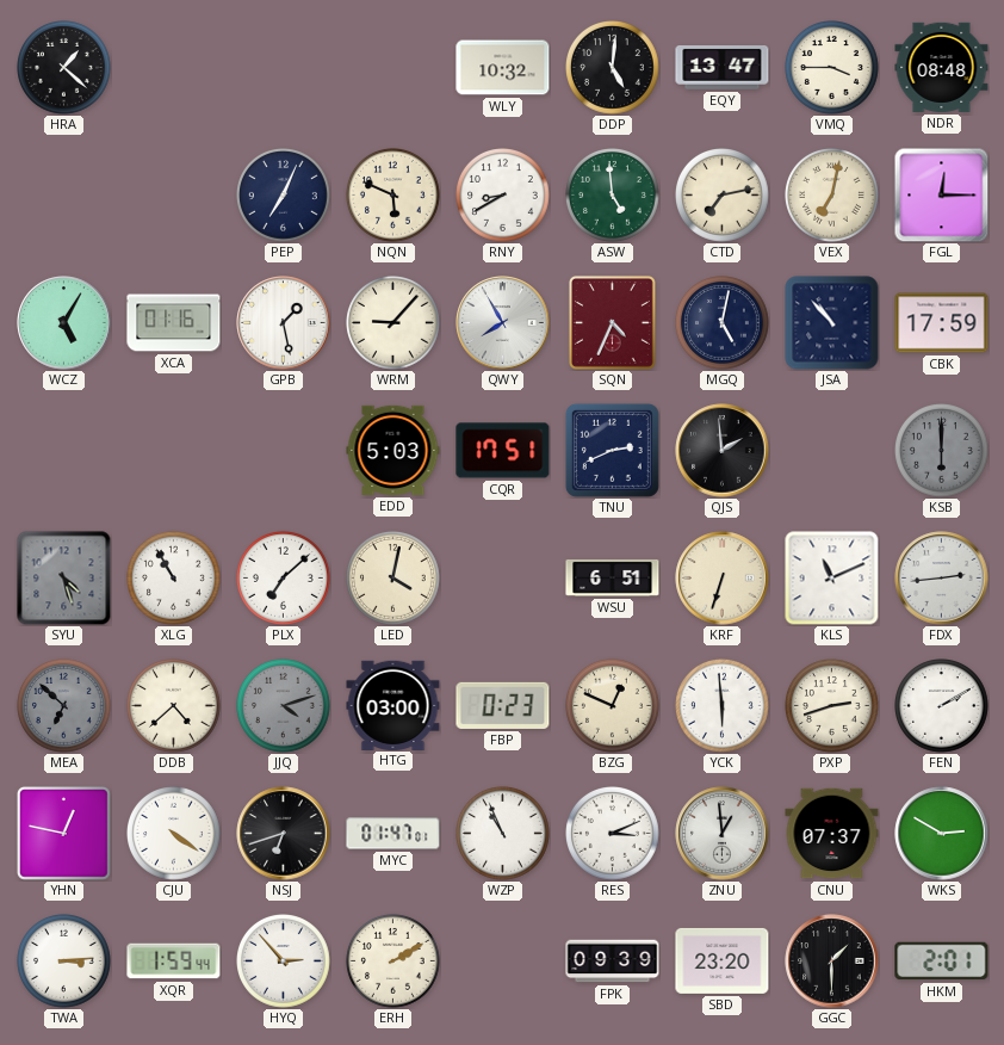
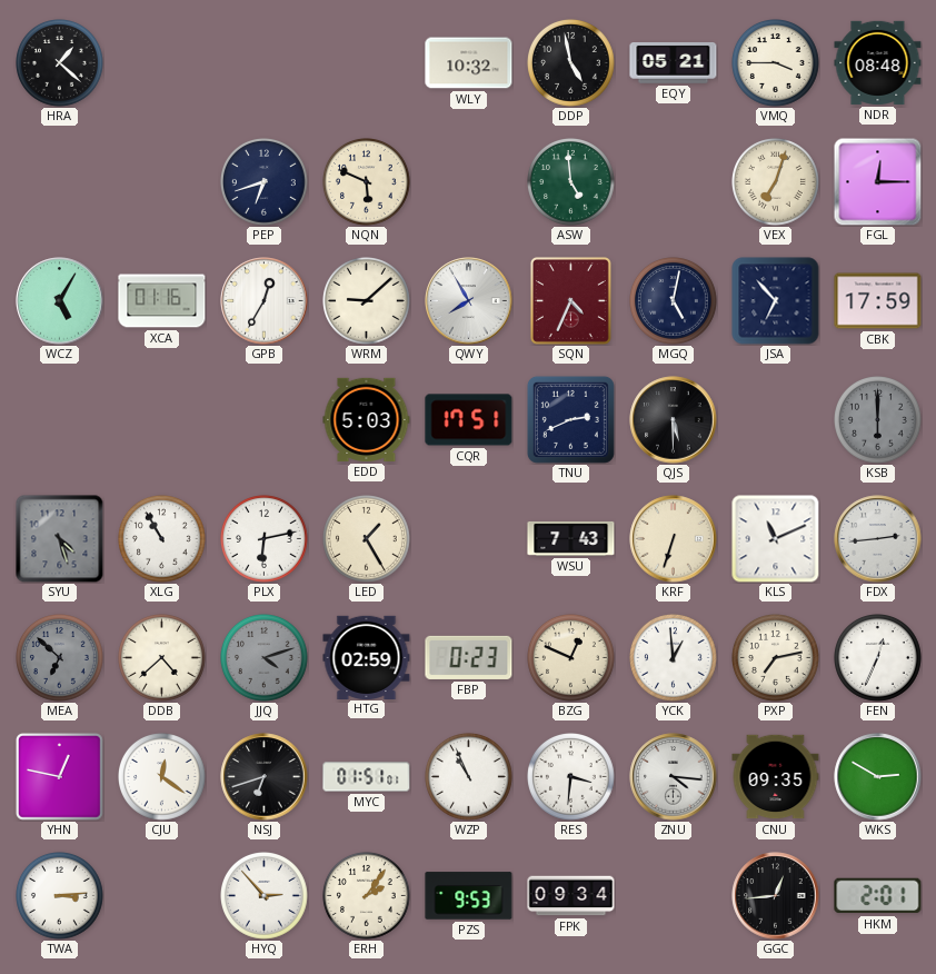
DDP: 5:01 -> 4:58
EQY: 13:47 -> 05:21
PEP: 7:04 -> 6:42
RNY: 8:40 -> none
CTD: 7:13 -> none
VEX: 7:02 -> 7:03
GPB: 1:28 -> 12:35
WRM: 9:07 -> 9:08
JSA: 10:53 -> 6:53
QJS: 1:59 -> 5:30
PLX: 7:08 -> 6:13
LED: 4:02 -> 1:25
WSU: 6:51 -> 7:43
HTG: 03:00 -> 02:59
YCK: 5:59 -> 12:59
PXP: 2:42 -> 7:13
FEN: 2:10 -> 12:34
CJU: 4:21 -> 12:21
MYC: 01:47 -> 01:51
RES: 3:11 -> 3:31
ZNU: 12:59 -> 4:16
CNU: 07:37 -> 09:35
XQR: 1:59 -> none
ERH: 2:10 -> 2:06
PZS: none -> 9:53
FPK: 09:39 -> 09:34
SBD: 23:20 -> none
GGC: 1:30 -> 12:44
